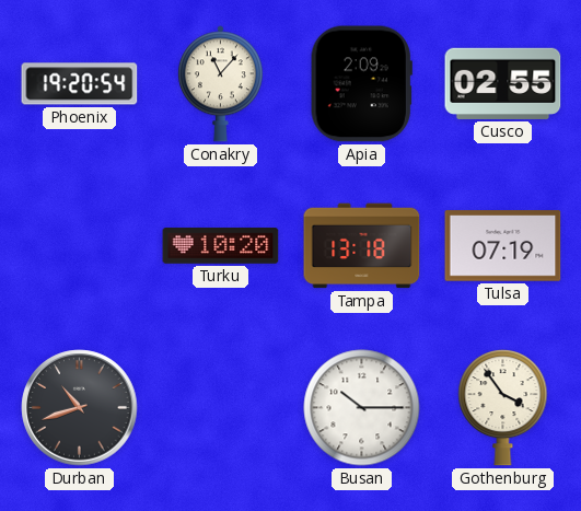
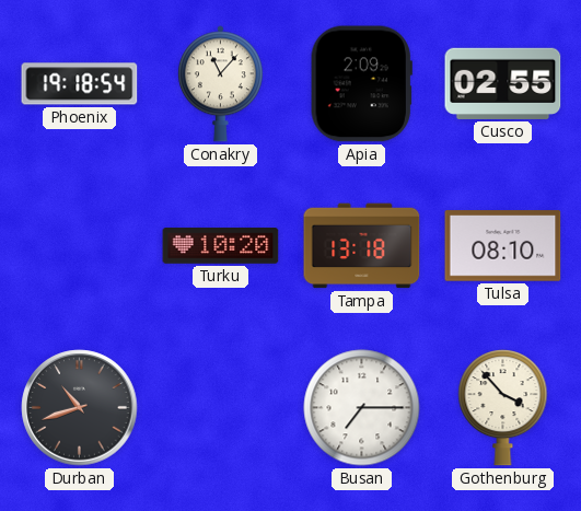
Phoenix: 19:20 -> 19:18
Tulsa: 07:19 -> 08:10
Busan: 10:15 -> 7:15
Gothenburg: 3:54 -> 3:53
